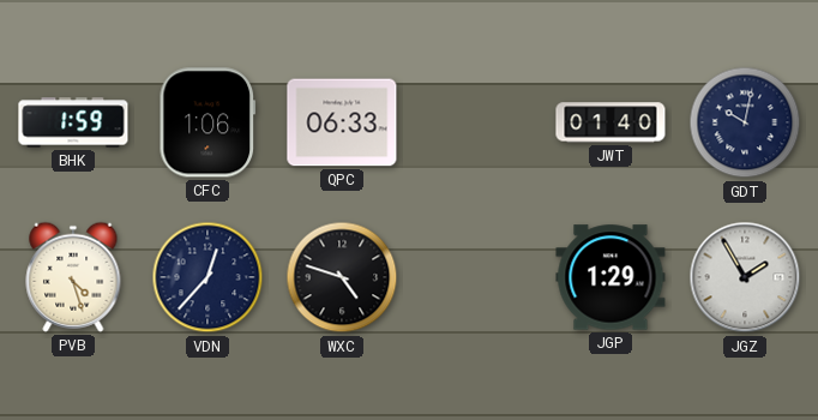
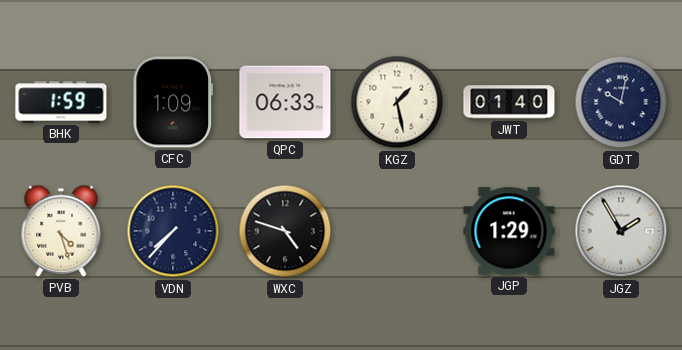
CFC: 1:06 -> 1:09
KGZ: none -> 1:28
VDN: 12:37 -> 7:37
